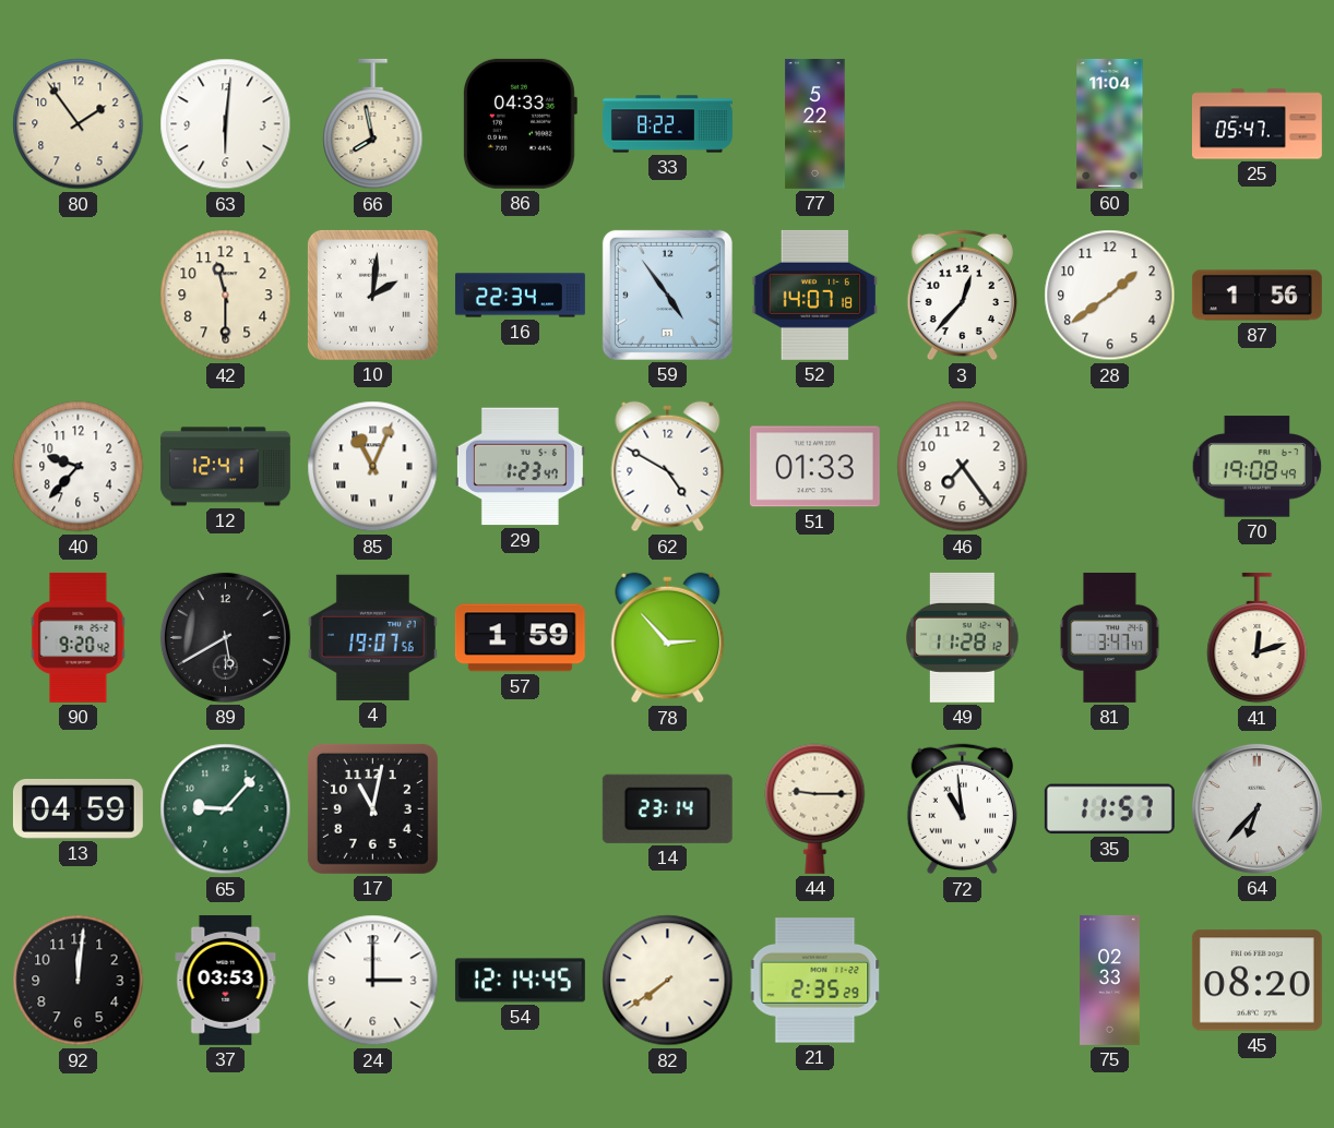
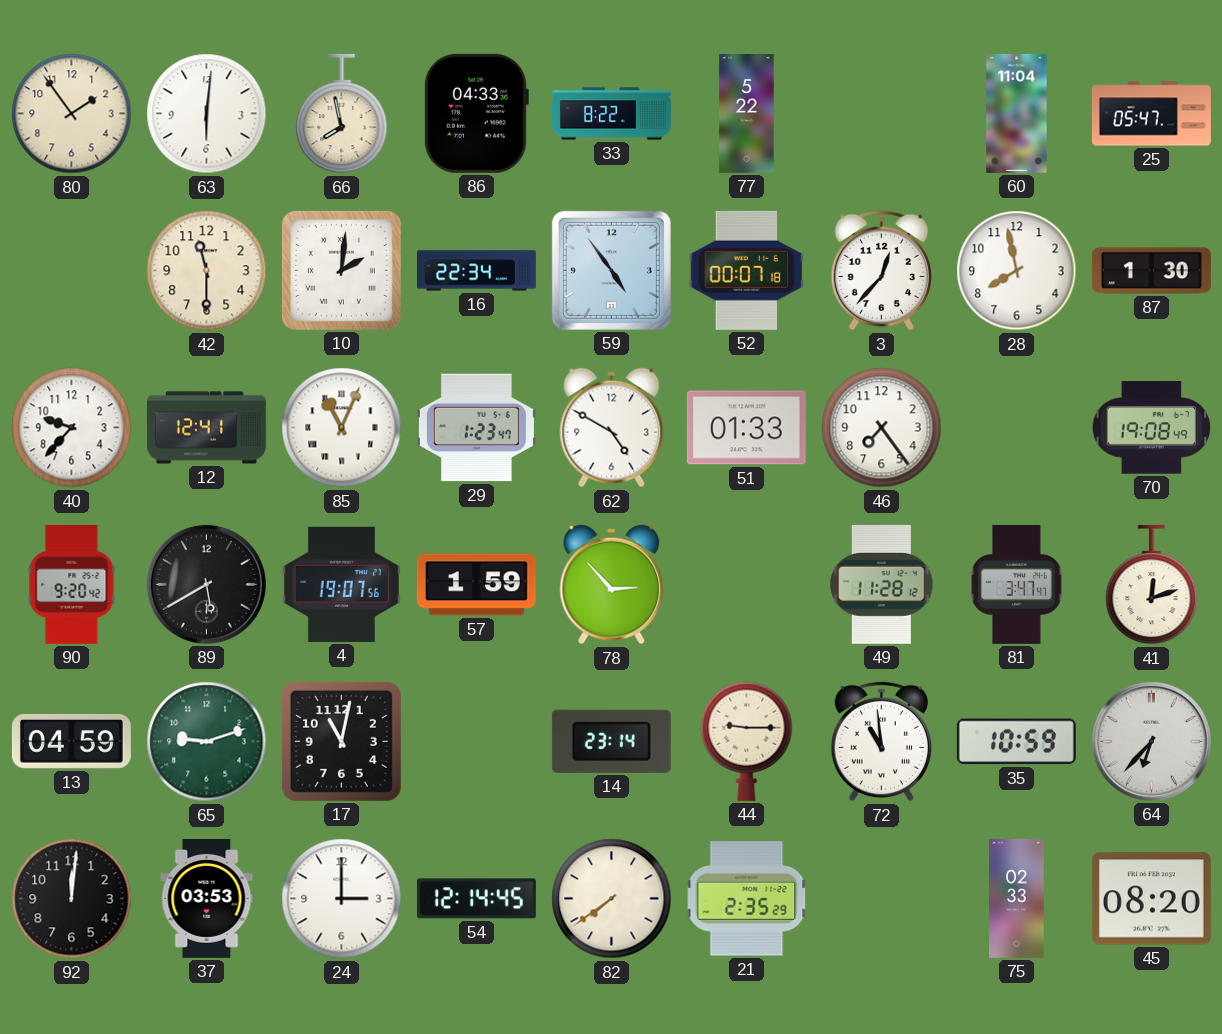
52: 14:07 -> 00:07
28: 1:39 -> 7:58
87: 1:56 -> 1:30
65: 9:07 -> 9:12
35: 11:57 -> 10:59
